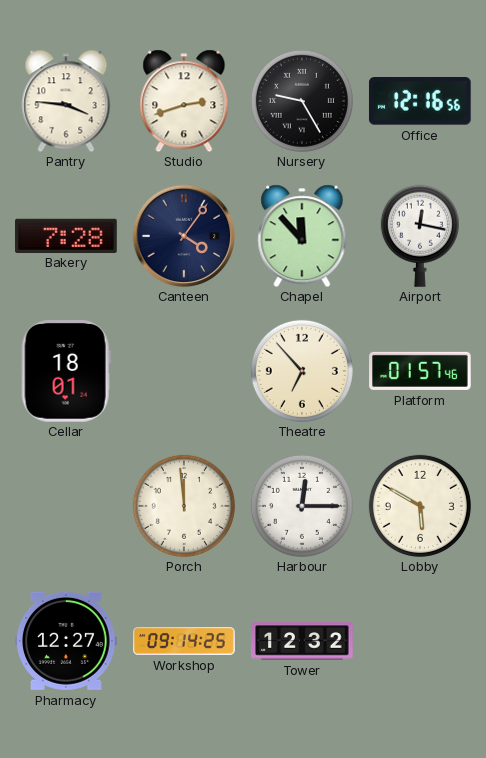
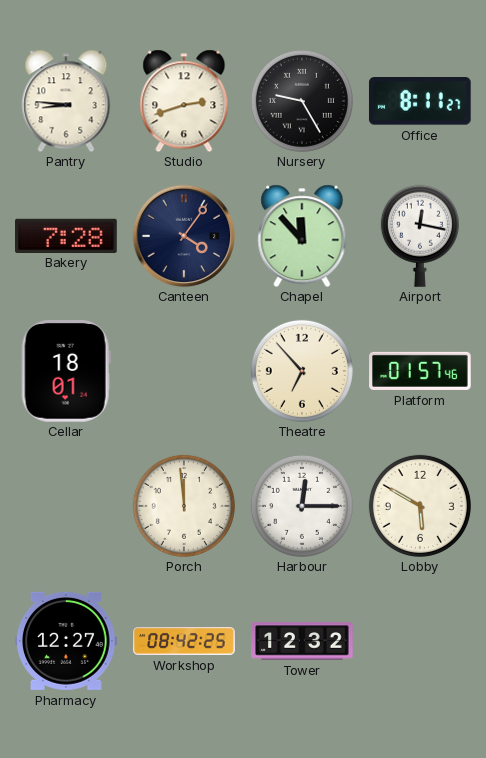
Pantry: 3:46 -> 8:46
Office: 12:16 -> 8:11
Workshop: 09:14 -> 08:42
